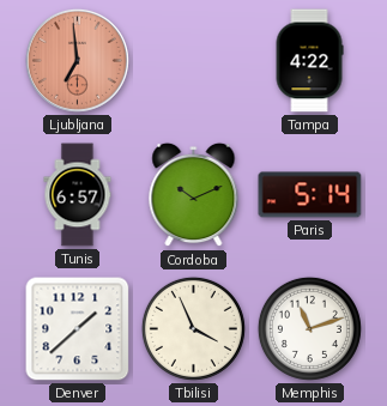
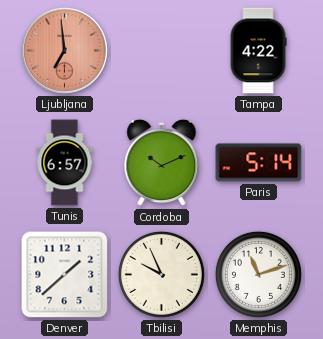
Tbilisi: 3:56 -> 9:56
